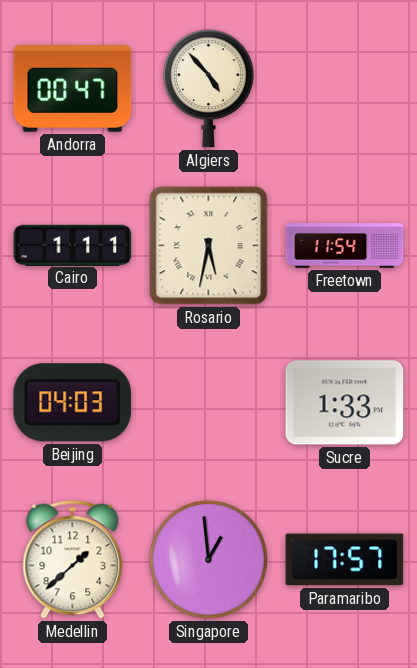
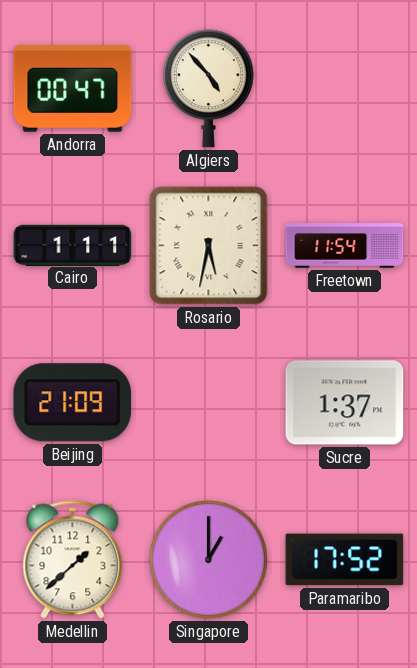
Beijing: 04:03 -> 21:09
Sucre: 1:33 -> 1:37
Singapore: 12:59 -> 1:00
Paramaribo: 17:57 -> 17:52
